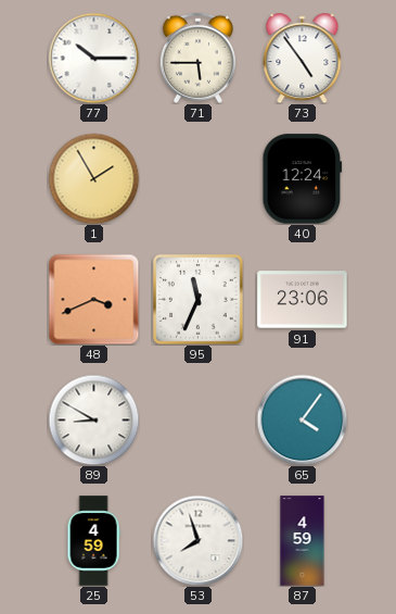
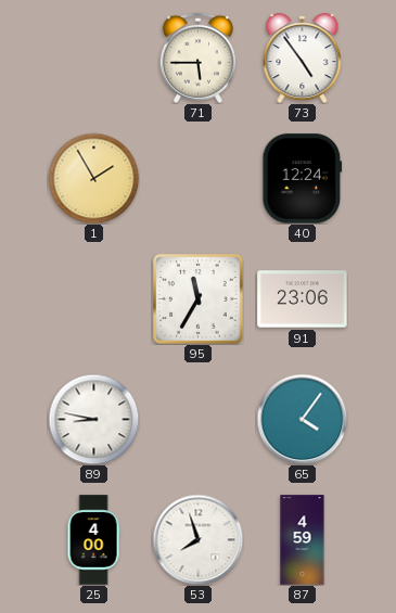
77: 10:15 -> none
48: 3:41 -> none
95: 11:34 -> 11:35
89: 8:50 -> 8:47
25: 4:59 -> 4:00
